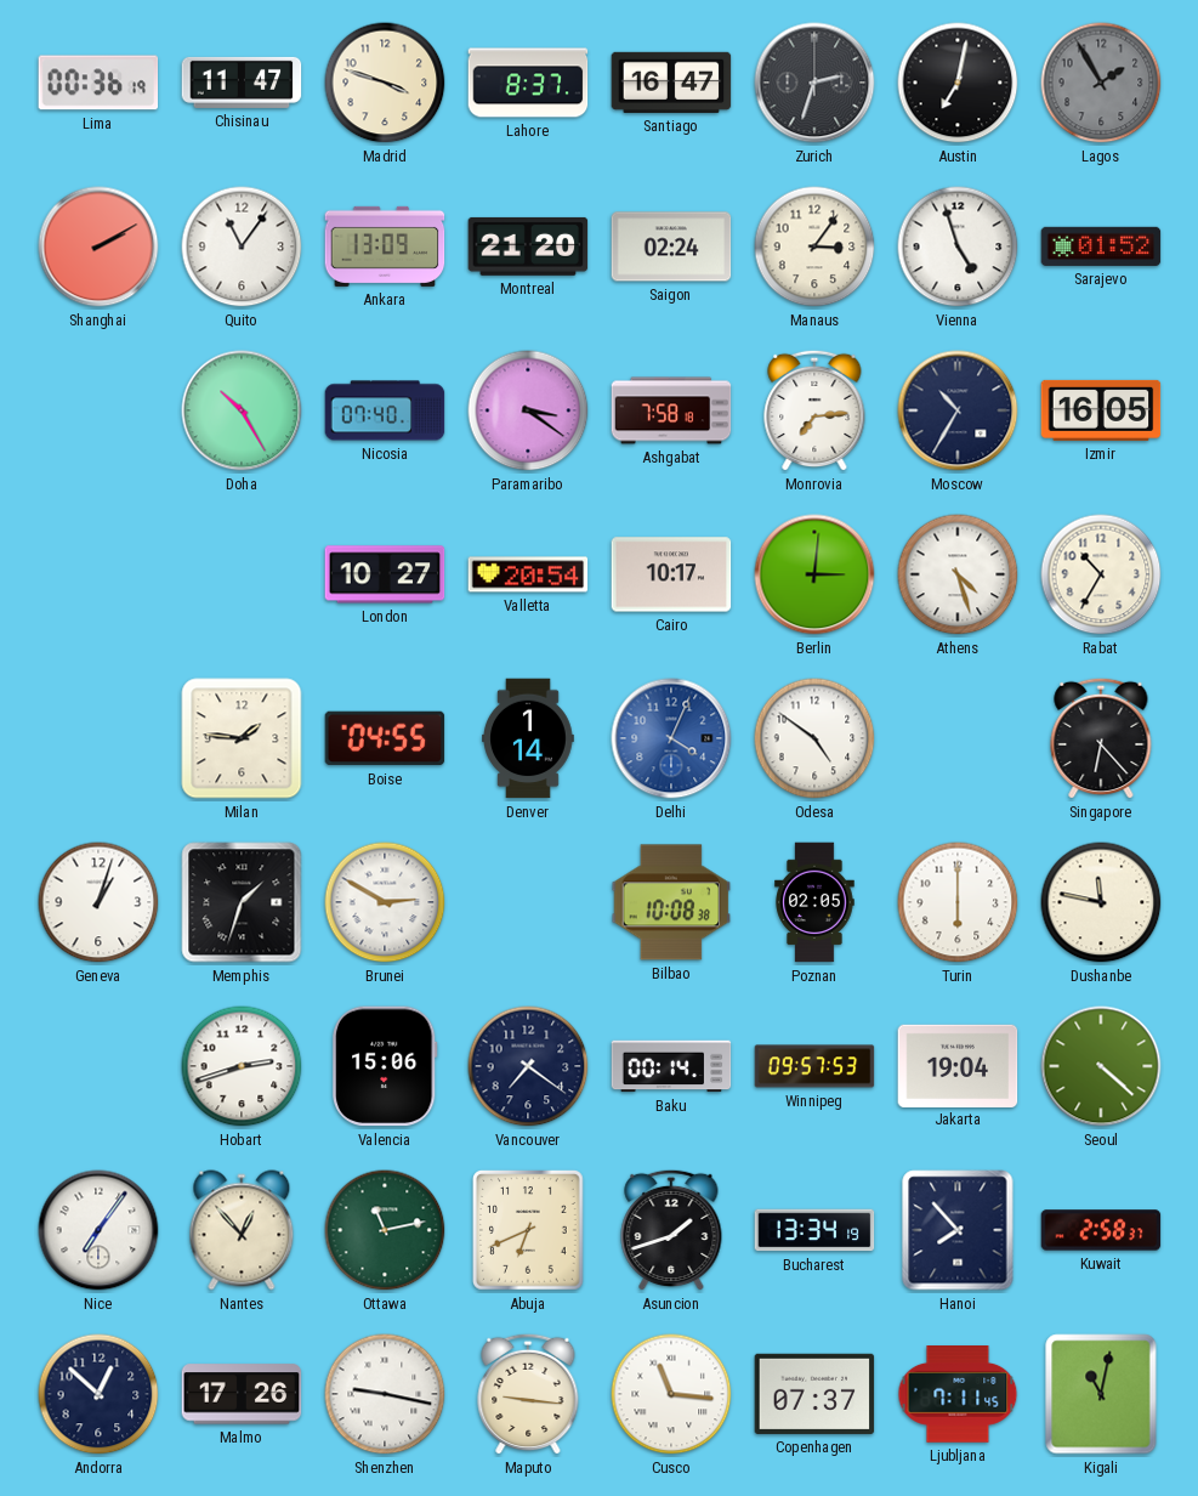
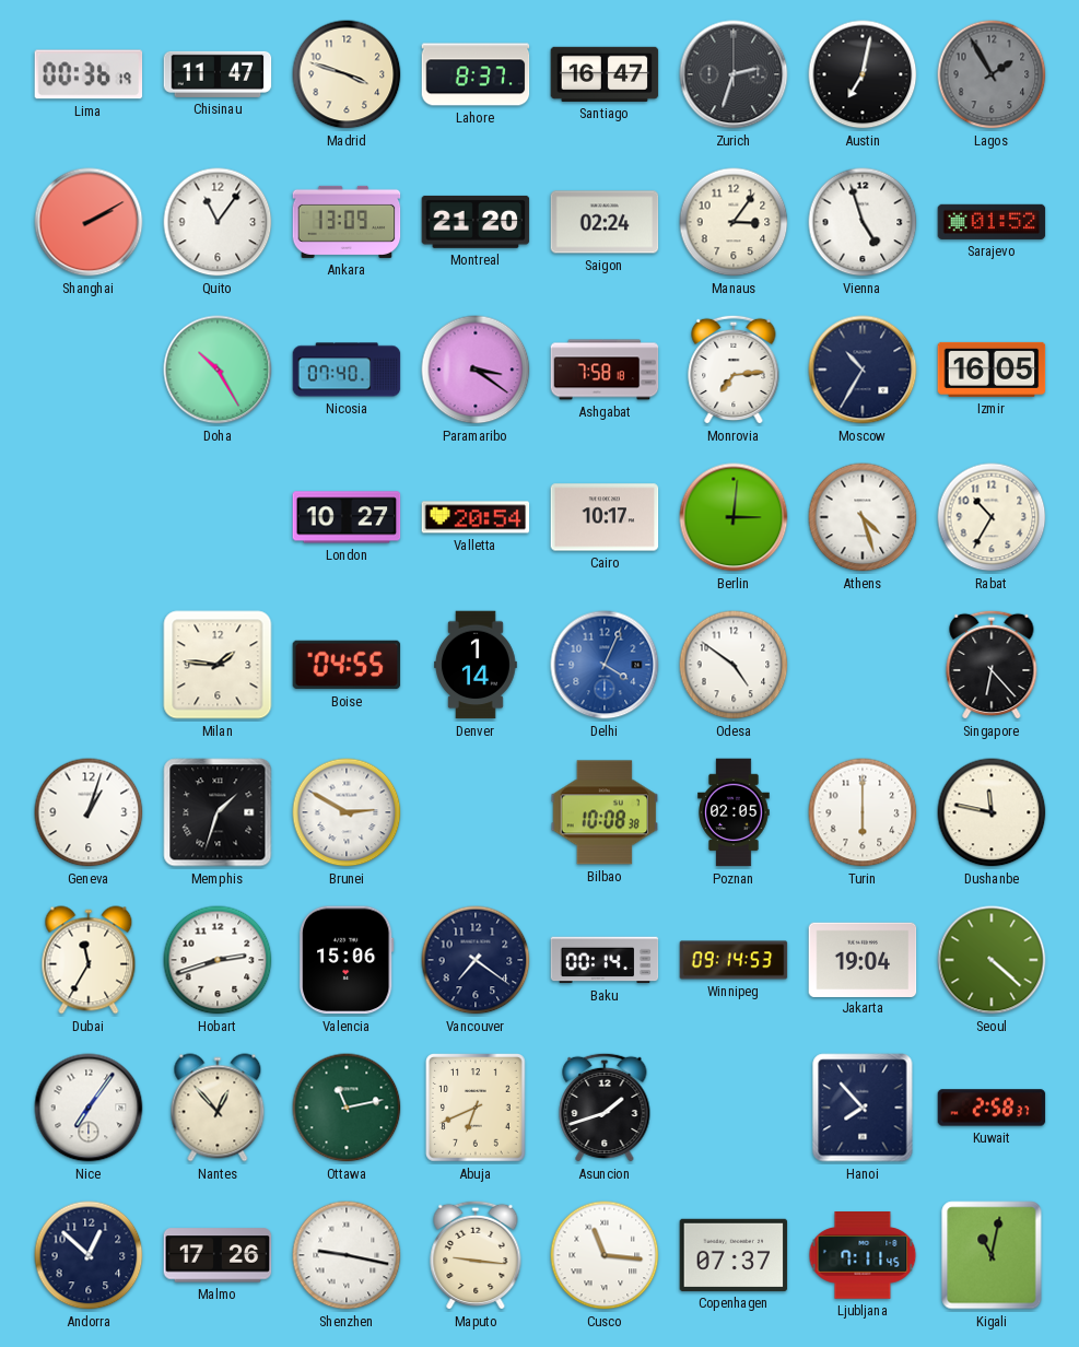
Dubai: none -> 11:35
Winnipeg: 09:57 -> 09:14
Bucharest: 13:34 -> none
